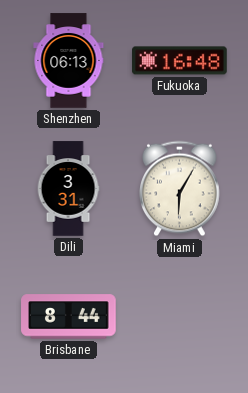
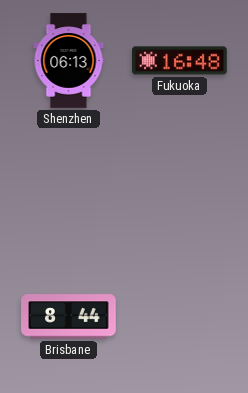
Dili: 3:31 -> none
Miami: 6:05 -> none
